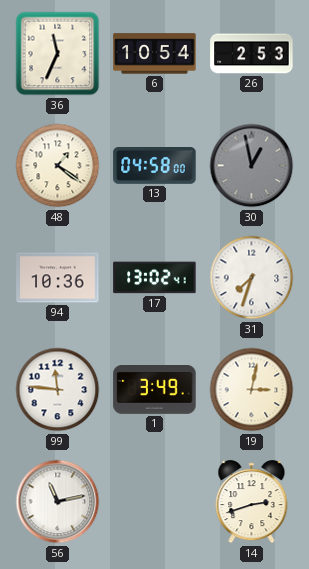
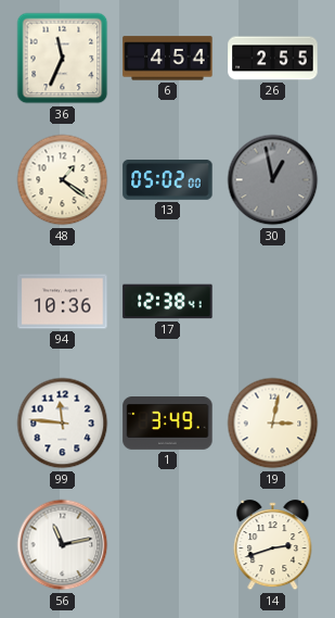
6: 10:54 -> 4:54
26: 2:53 -> 2:55
13: 04:58 -> 05:02
17: 13:02 -> 12:38
31: 7:33 -> none
